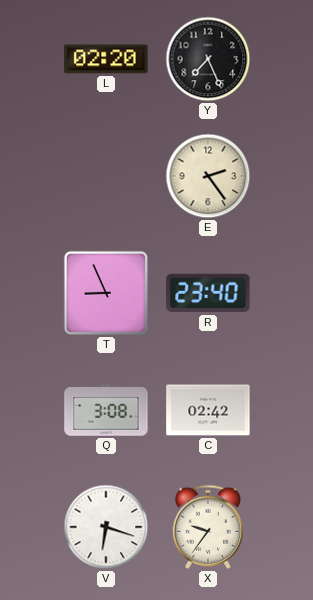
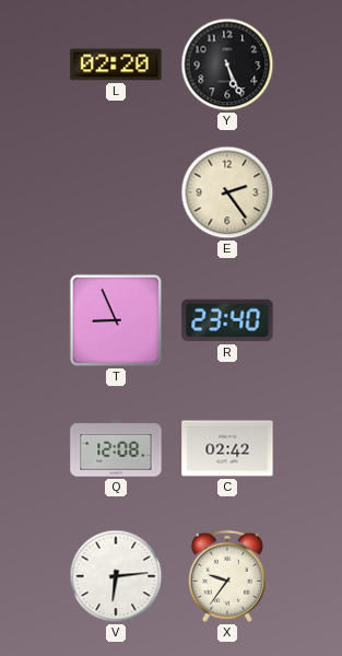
Y: 7:26 -> 5:26
Q: 3:08 -> 12:08
V: 6:18 -> 6:14
